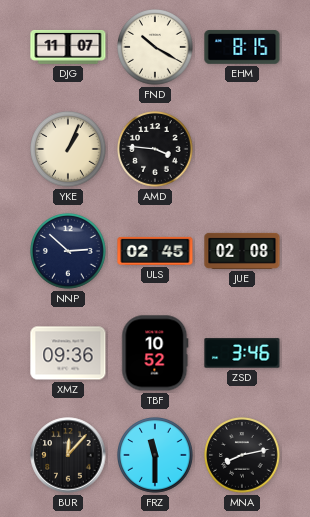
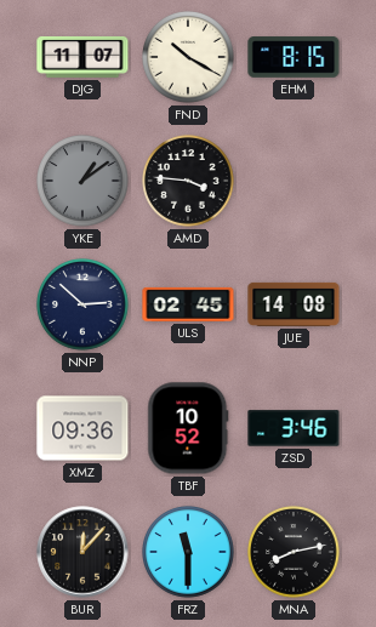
YKE: 1:04 -> 1:09
YKE dial: cream -> grey
JUE: 02:08 -> 14:08
